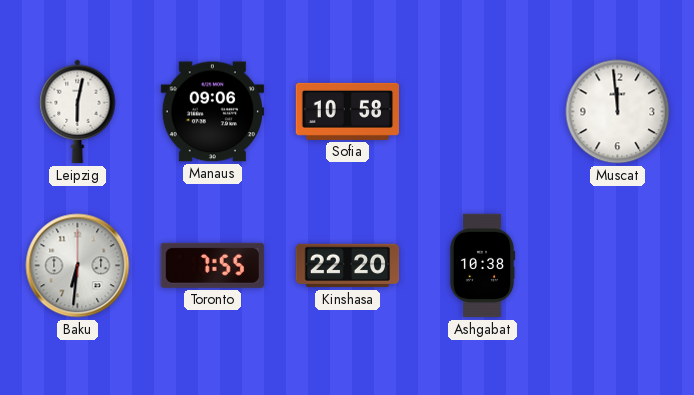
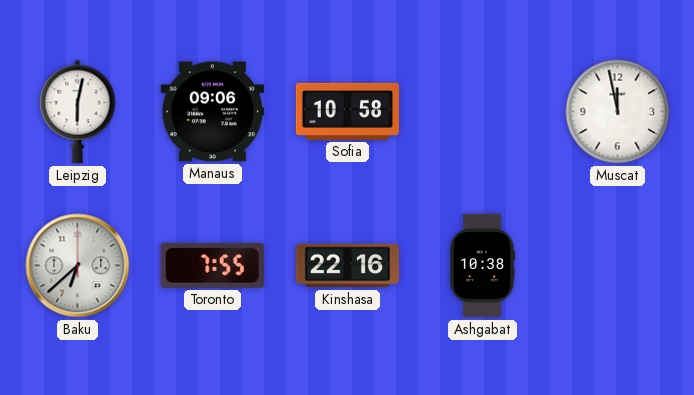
Muscat: 11:59 -> 11:58
Baku: 6:31 -> 6:38
Kinshasa: 22:20 -> 22:16
